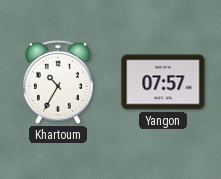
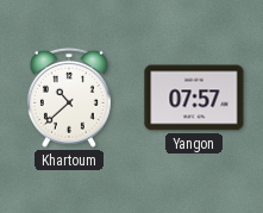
Khartoum: 10:35 -> 10:38
